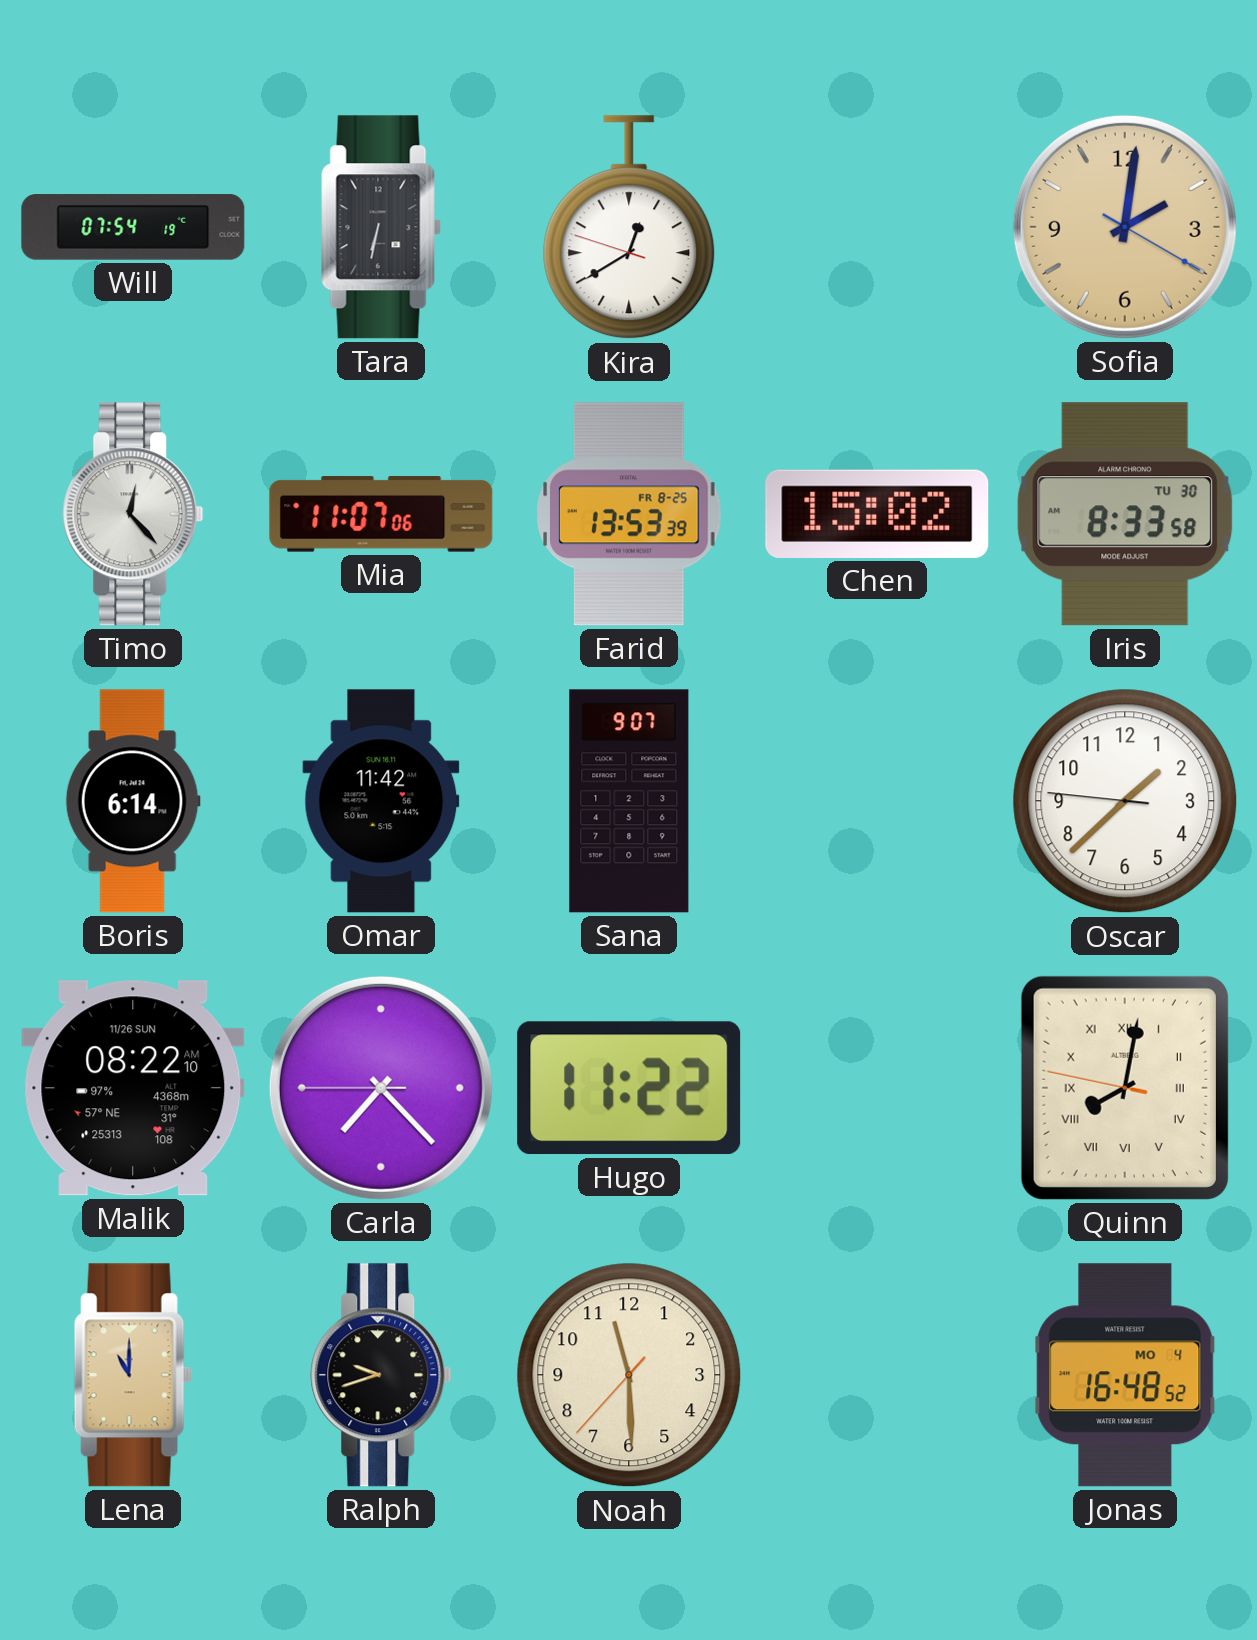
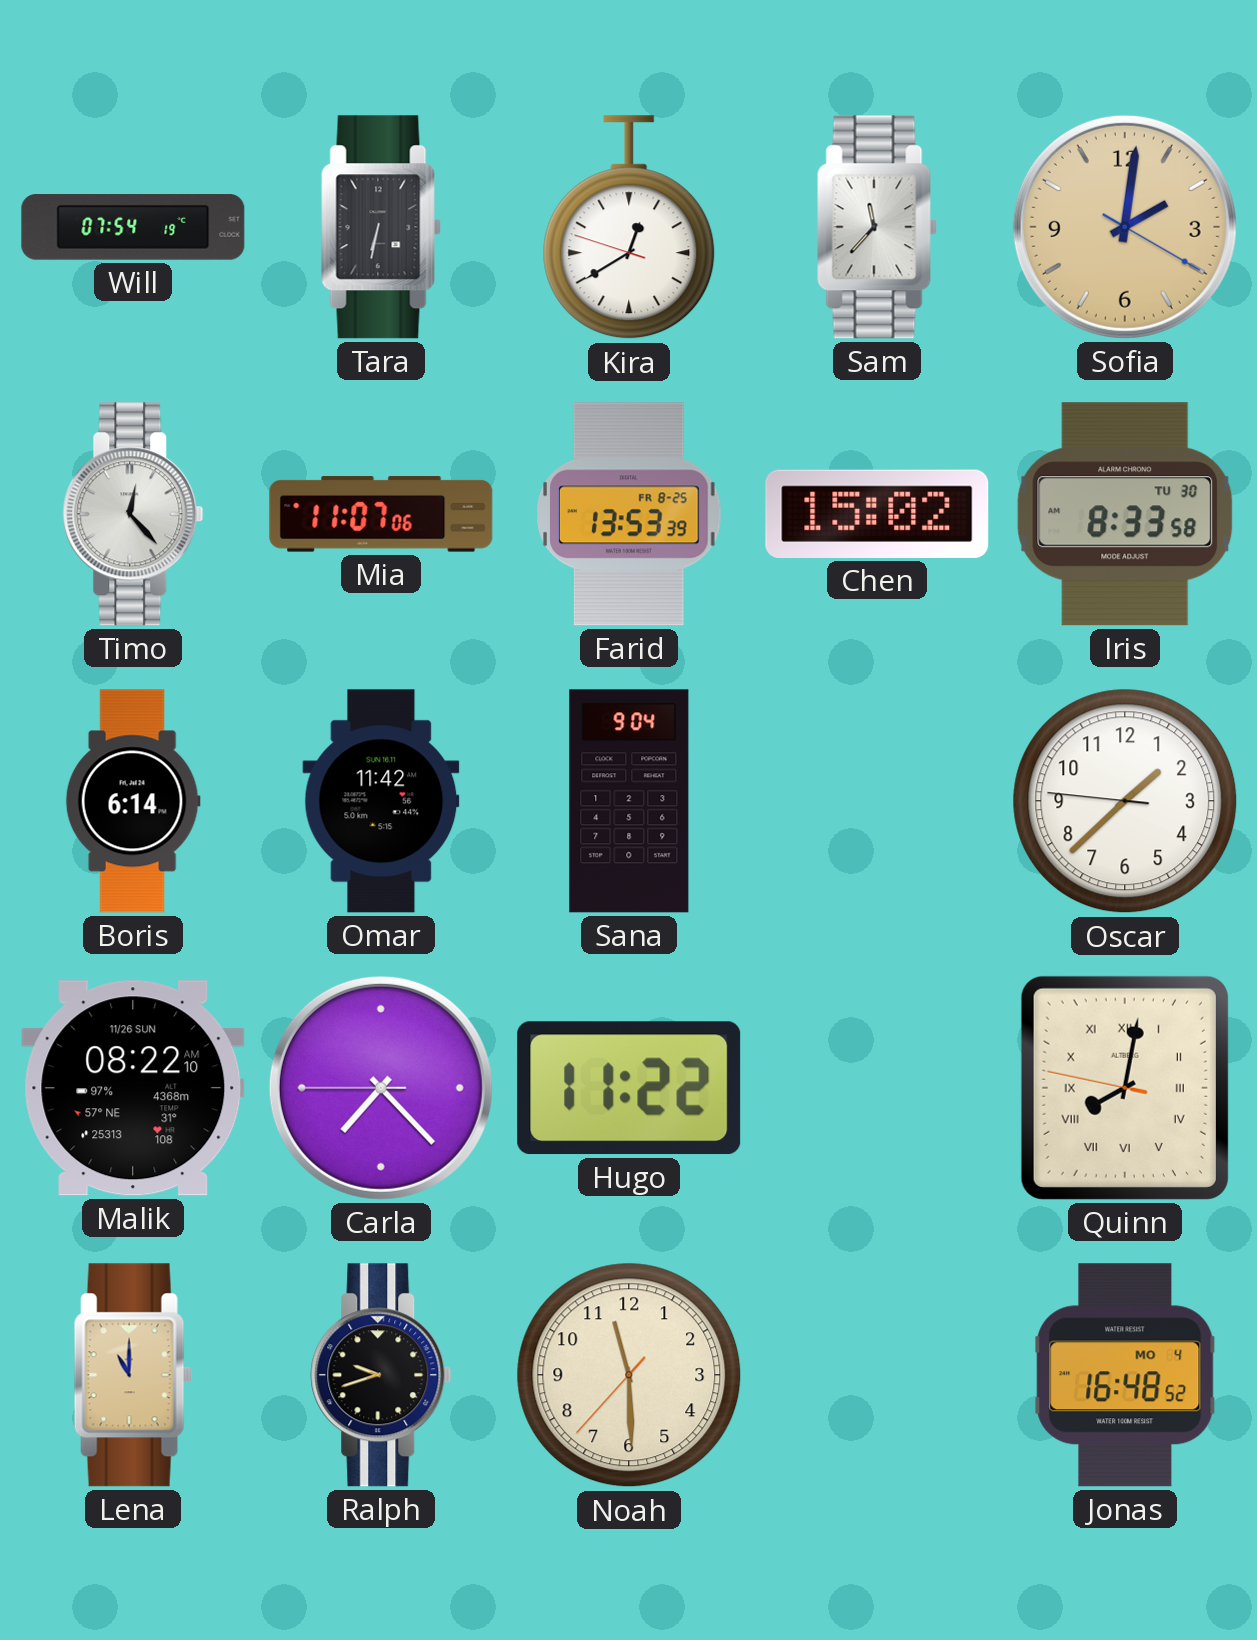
Sam: none -> 11:37
Sana: 9:07 -> 9:04
